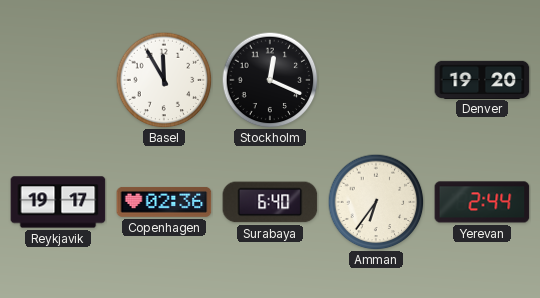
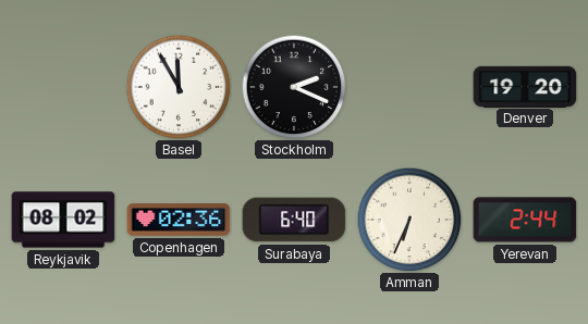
Stockholm: 12:19 -> 2:19
Reykjavik: 19:17 -> 08:02
Amman: 6:36 -> 6:34
